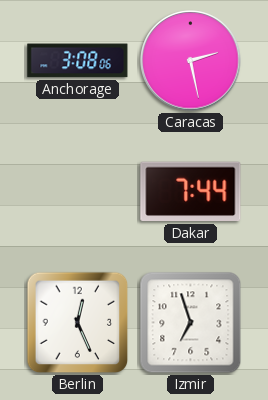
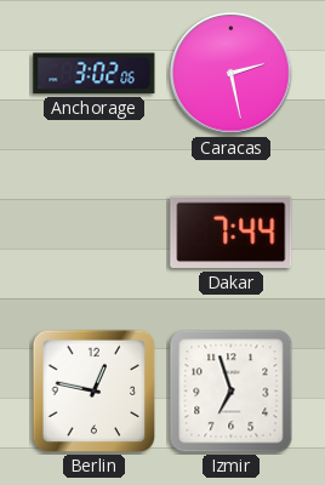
Anchorage: 3:08 -> 3:02
Berlin: 12:26 -> 12:47
